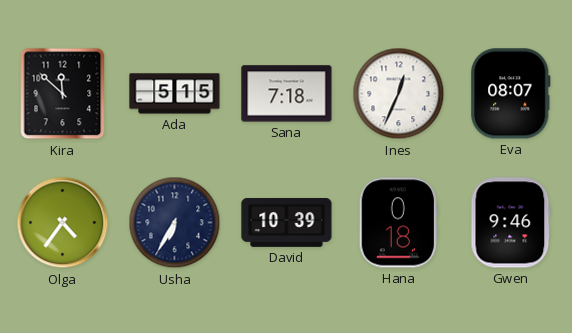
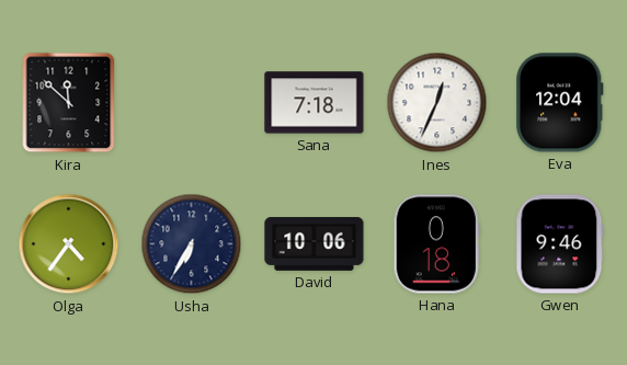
Ada: 5:15 -> none
Eva: 08:07 -> 12:04
David: 10:39 -> 10:06
